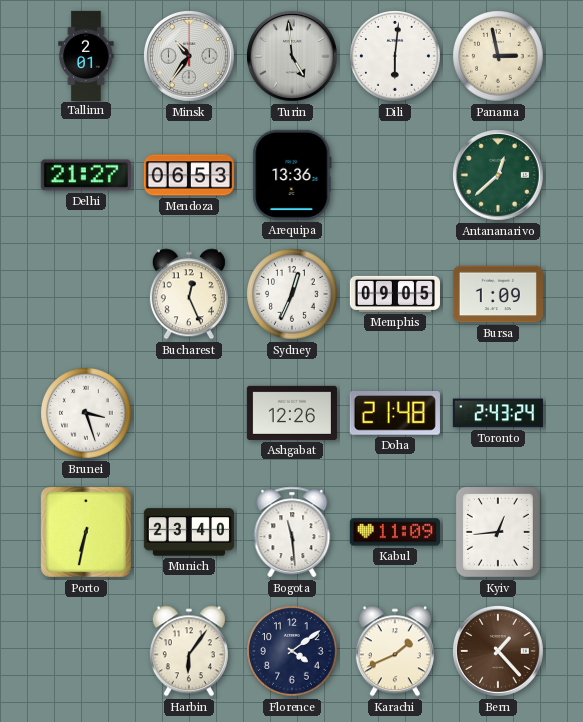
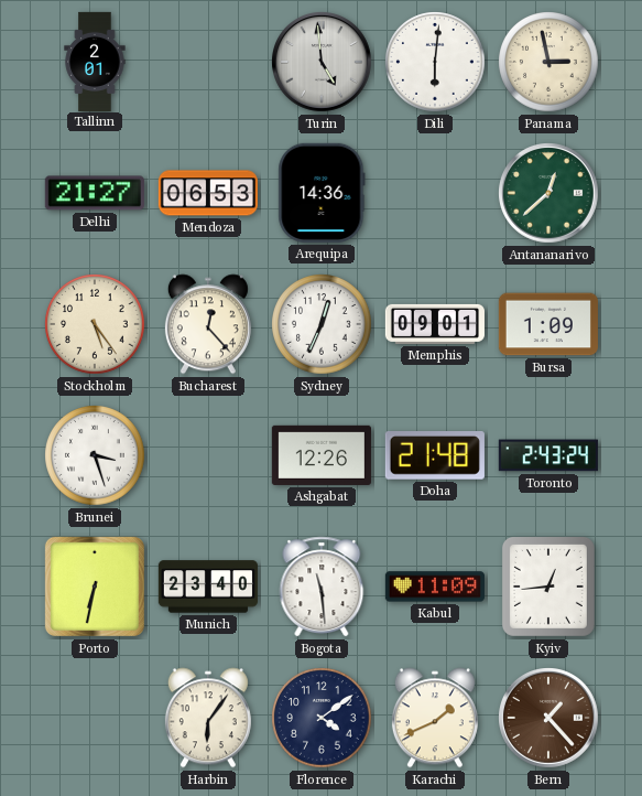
Minsk: 10:36 -> none
Arequipa: 13:36 -> 14:36
Stockholm: none -> 5:24
Bucharest: 12:26 -> 12:23
Memphis: 09:05 -> 09:01
